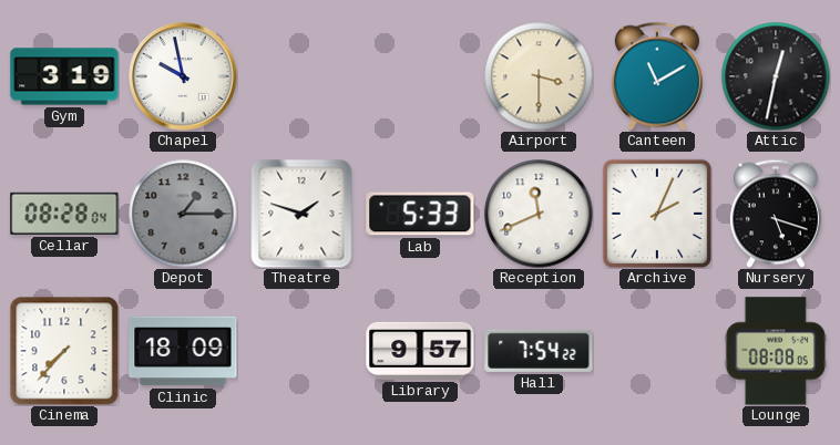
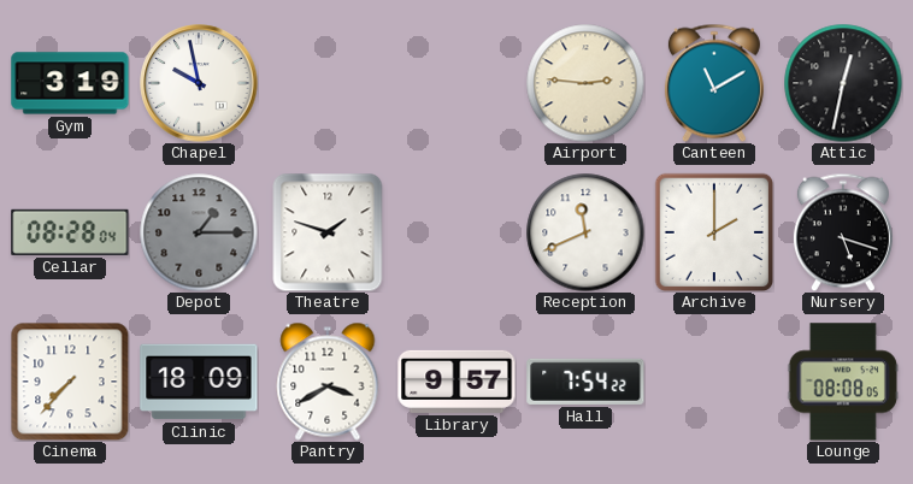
Airport: 3:30 -> 2:46
Lab: 5:33 -> none
Archive: 2:04 -> 2:00
Pantry: none -> 3:40
